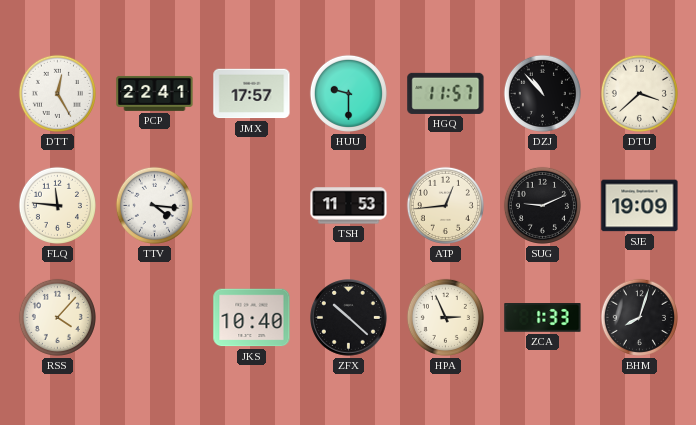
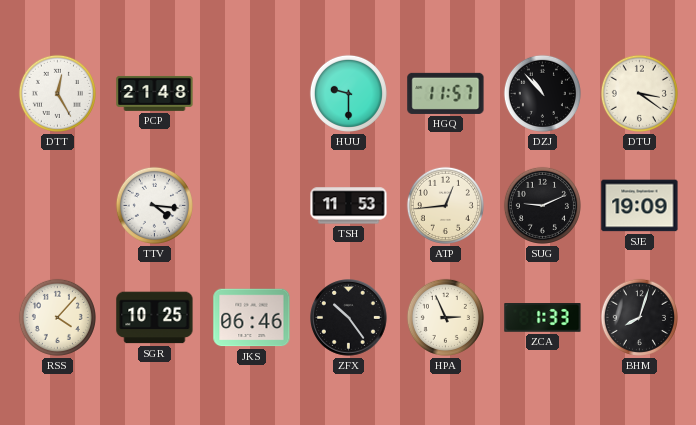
PCP: 22:41 -> 21:48
JMX: 17:57 -> none
DTU: 3:38 -> 3:21
FLQ: 11:46 -> none
SGR: none -> 10:25
JKS: 10:40 -> 06:46
ZFX: 10:22 -> 10:24
